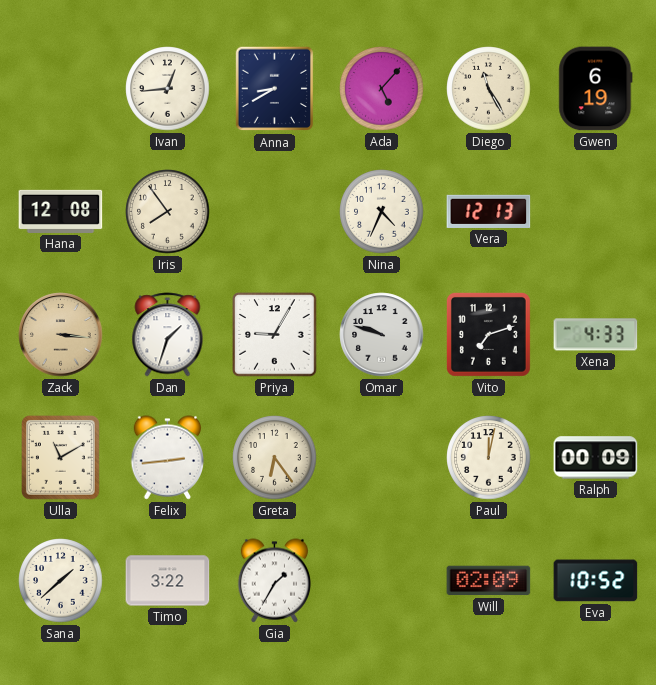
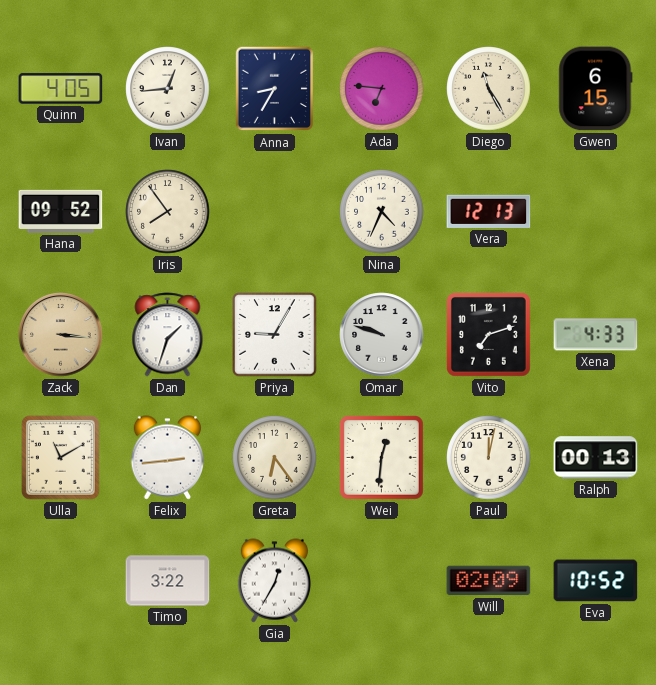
Quinn: none -> 4:05
Anna: 8:40 -> 8:35
Ada: 5:07 -> 6:46
Gwen: 6:19 -> 6:15
Hana: 12:08 -> 09:52
Wei: none -> 12:31
Ralph: 00:09 -> 00:13
Sana: 1:38 -> none
Gia: 1:35 -> 12:35
